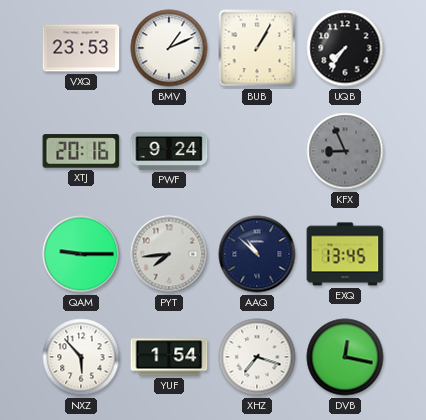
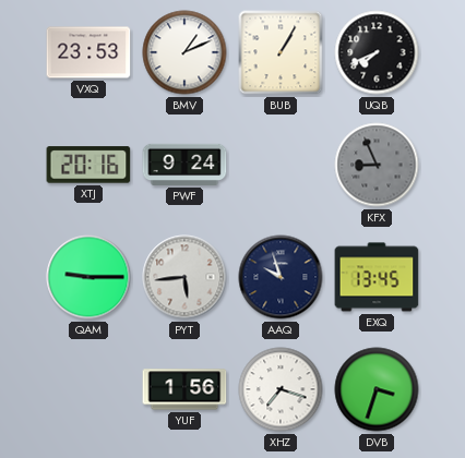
UQB: 7:36 -> 7:41
PYT: 7:44 -> 5:44
AAQ: 10:52 -> 9:57
NXZ: 5:53 -> none
YUF: 1:54 -> 1:56
DVB: 12:17 -> 3:33
